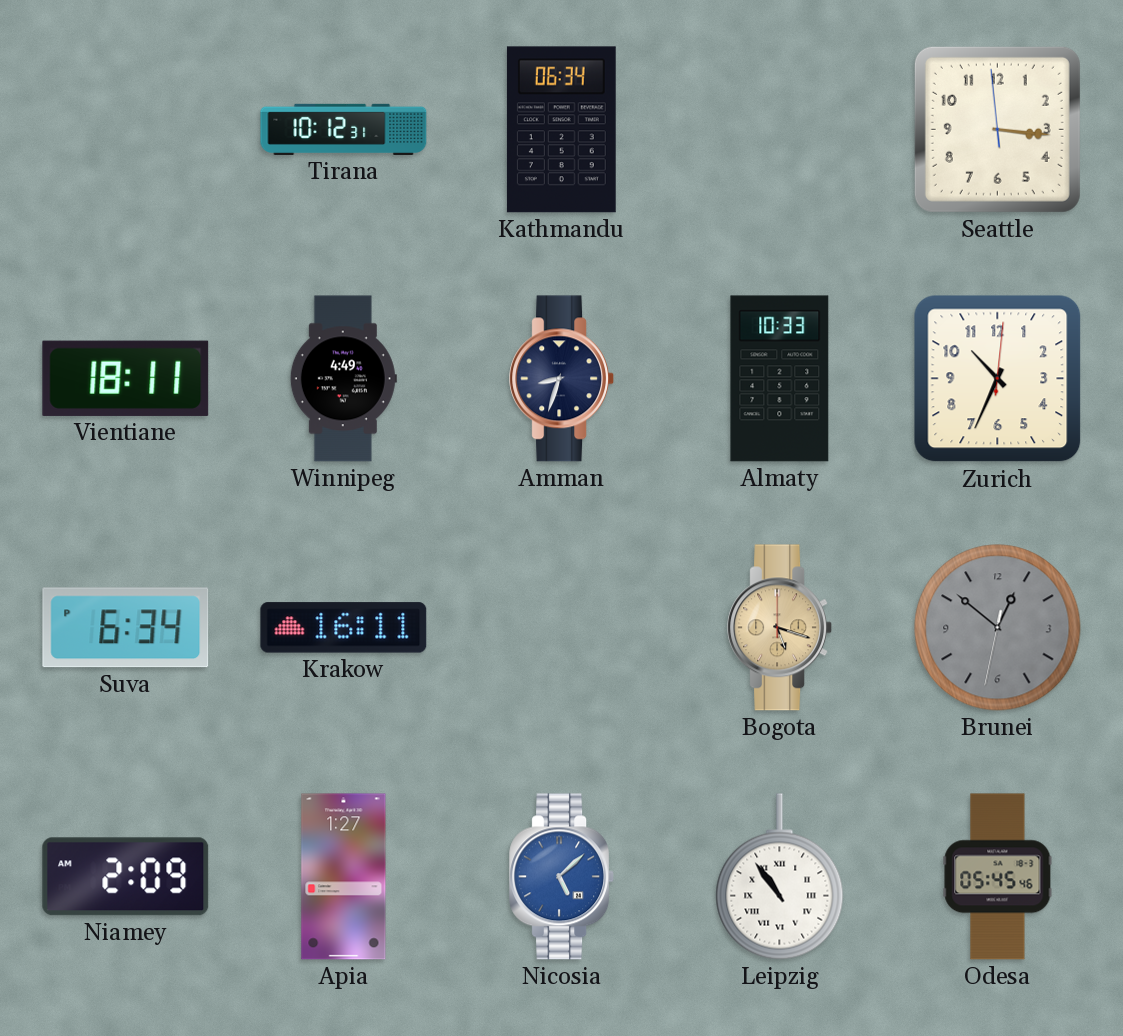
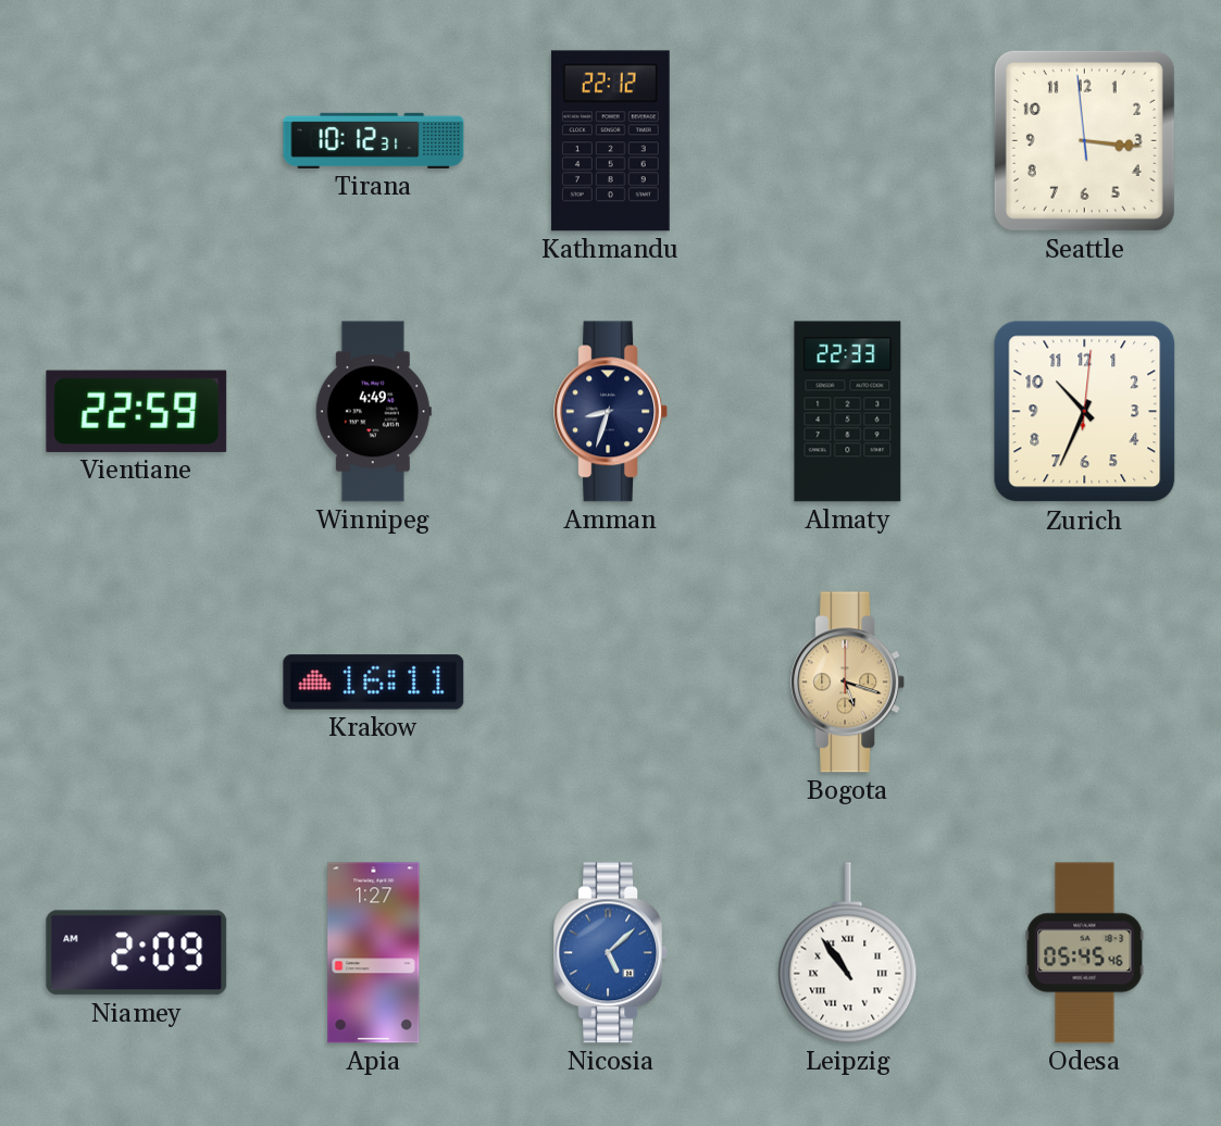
Kathmandu: 06:34 -> 22:12
Vientiane: 18:11 -> 22:59
Almaty: 10:33 -> 22:33
Suva: 6:34 -> none
Brunei: 12:51 -> none
